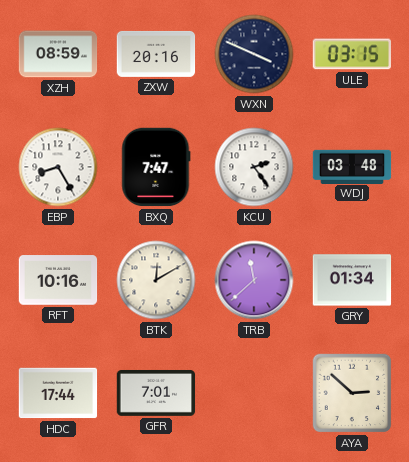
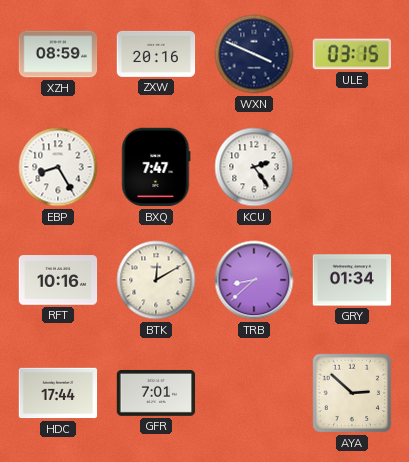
WDJ: 03:48 -> none
TRB: 11:38 -> 8:38
